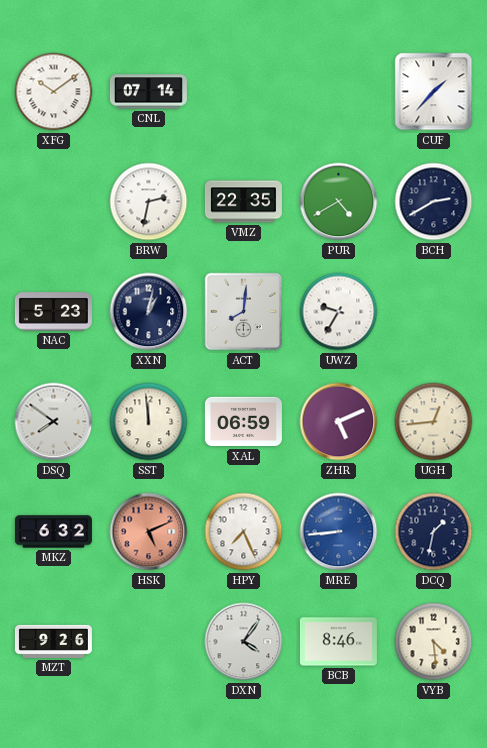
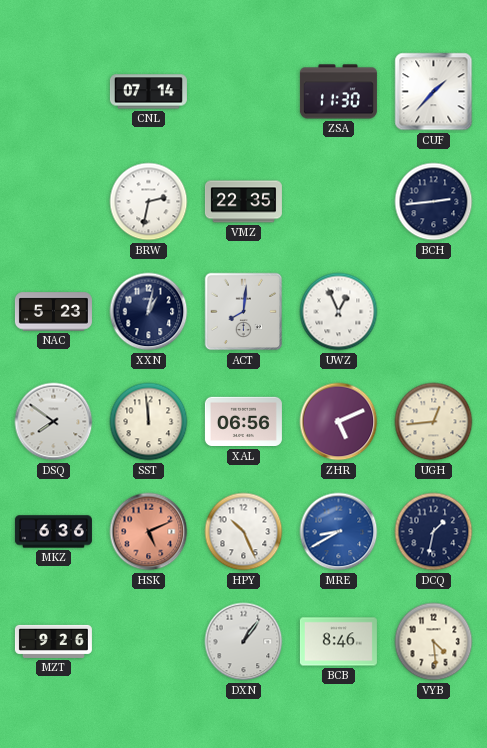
XFG: 10:09 -> none
ZSA: none -> 11:30
PUR: 4:40 -> none
BCH: 2:40 -> 2:44
UWZ: 9:35 -> 12:56
XAL: 06:59 -> 06:56
MKZ: 6:32 -> 6:36
HPY: 7:26 -> 10:26
MRE: 8:44 -> 8:40
DXN: 4:06 -> 1:06
